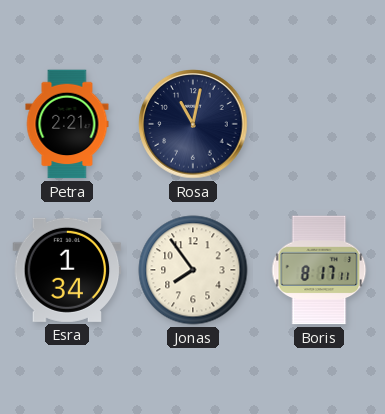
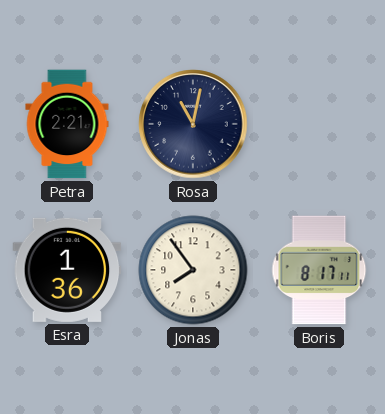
Esra: 1:34 -> 1:36
